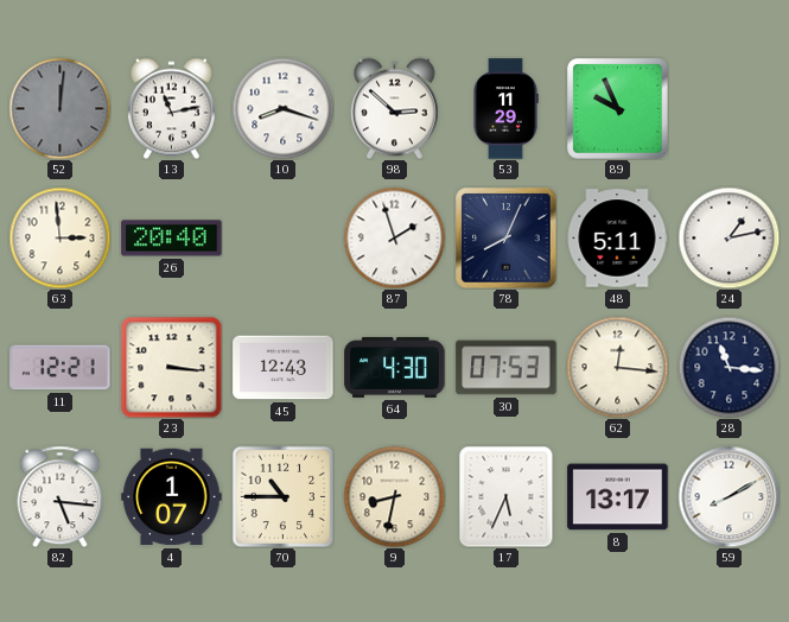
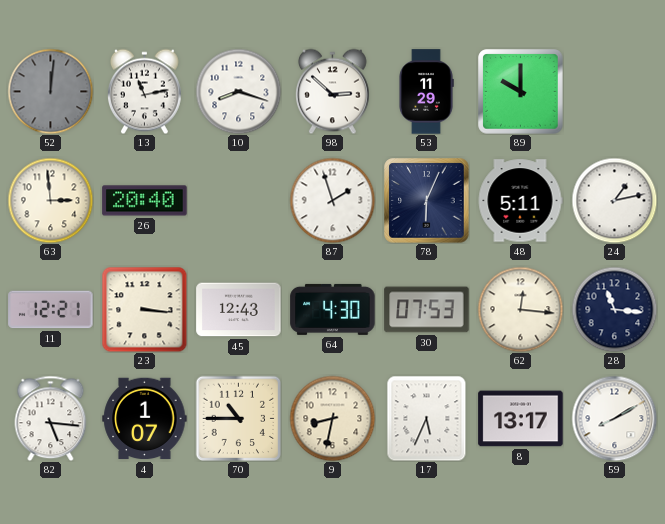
89: 9:56 -> 10:00
78: 8:04 -> 6:04
